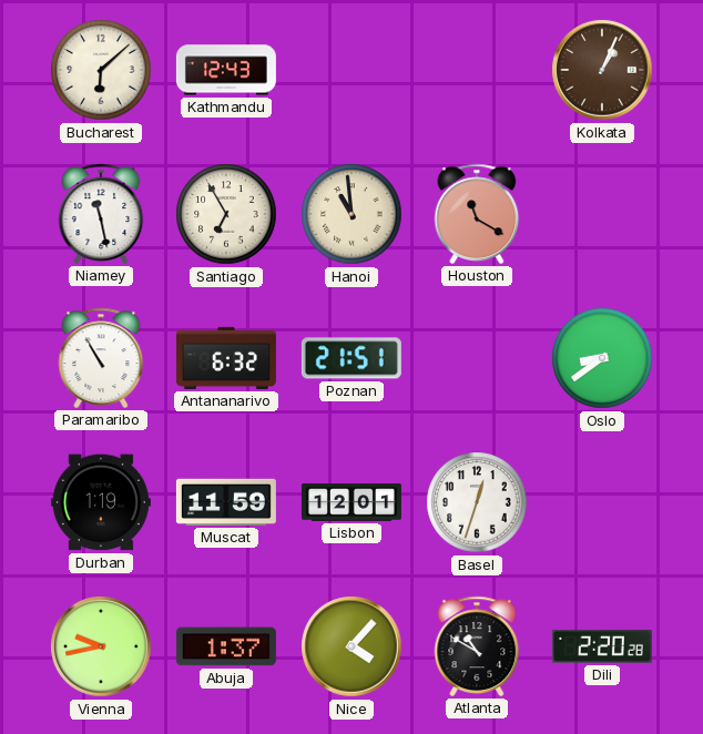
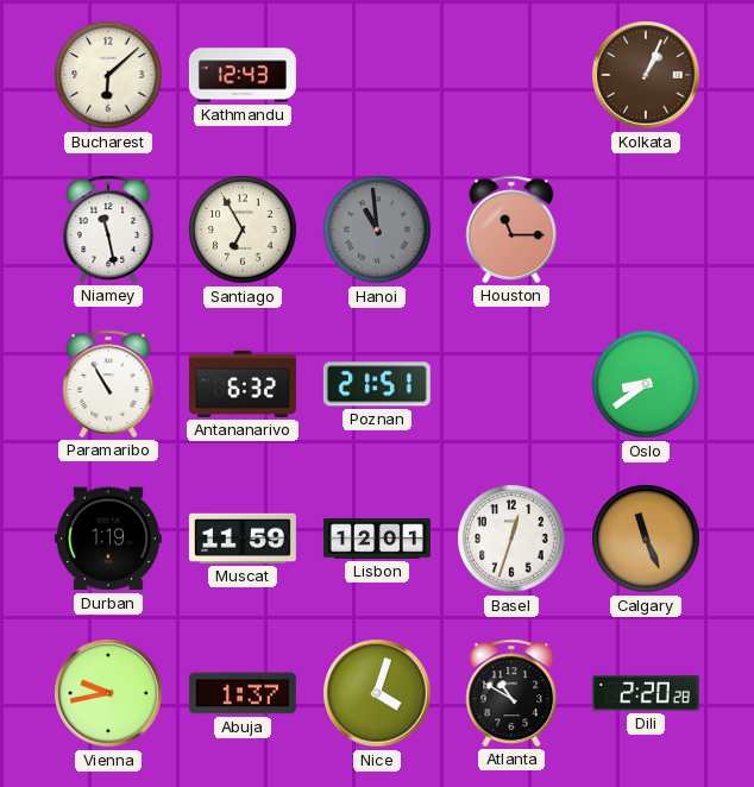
Hanoi dial: cream -> grey
Houston: 11:20 -> 11:15
Calgary: none -> 11:26
Nice: 4:07 -> 4:03
